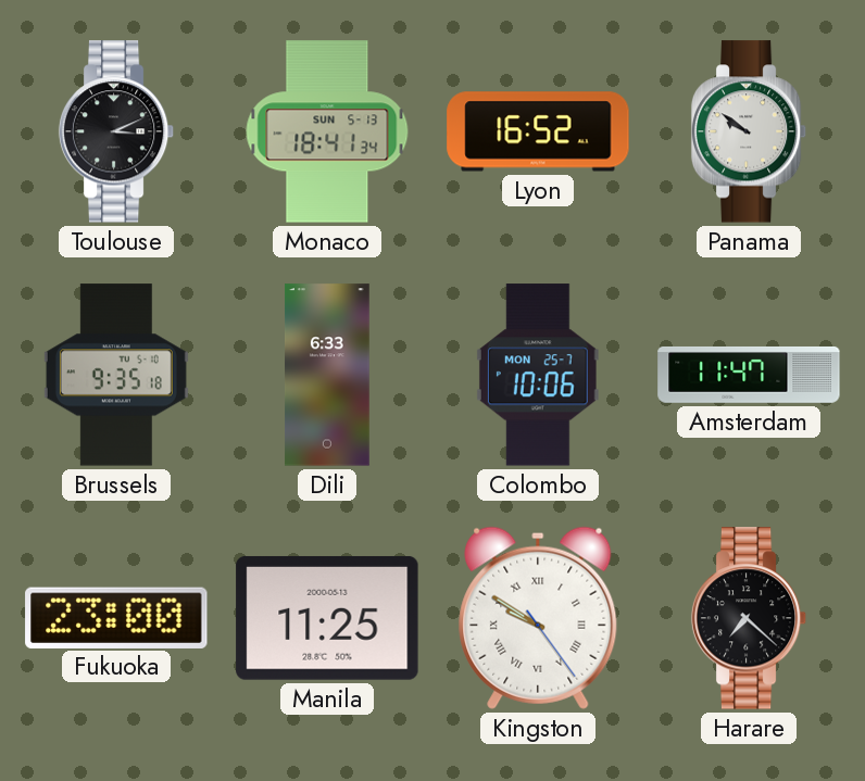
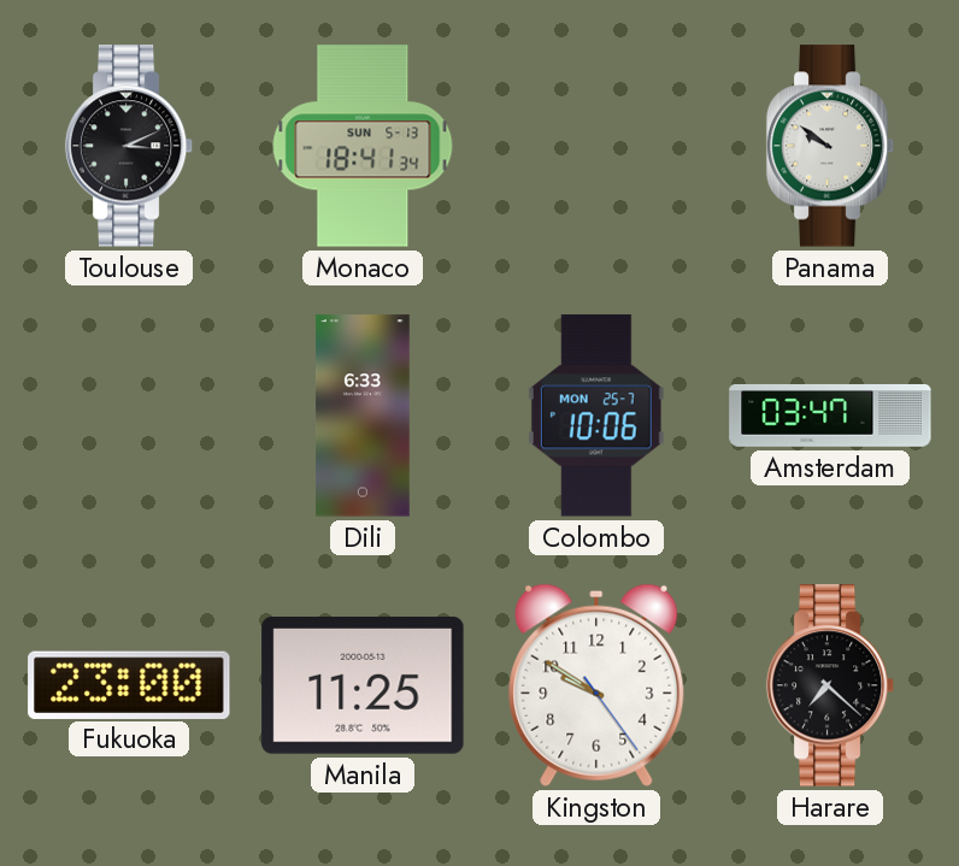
Lyon: 16:52 -> none
Brussels: 9:35 -> none
Amsterdam: 11:47 -> 03:47
Kingston numerals: Roman -> Arabic
